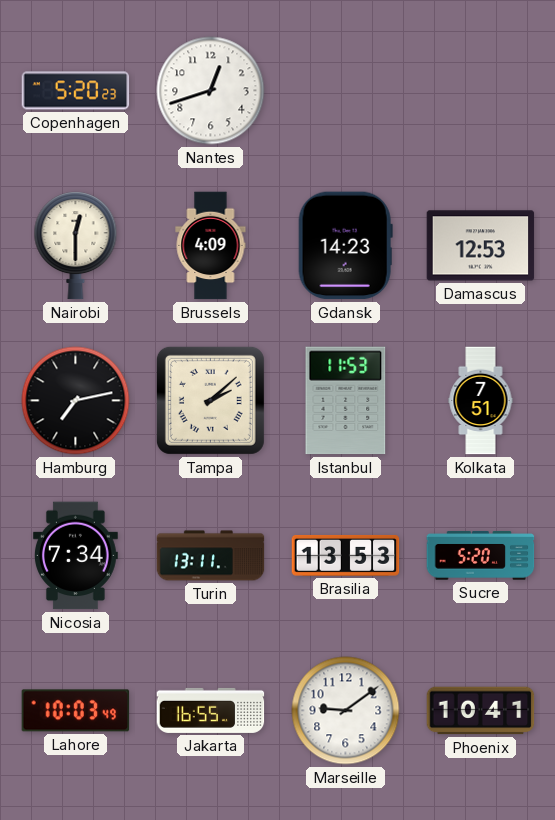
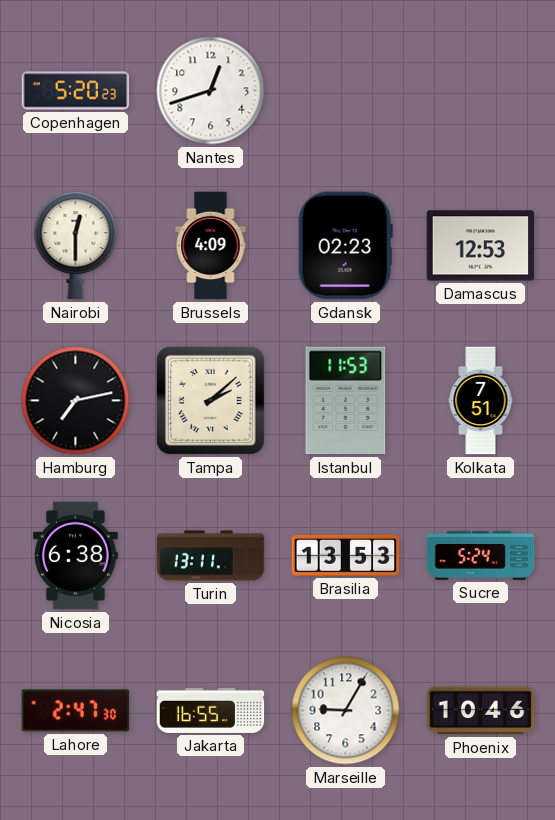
Gdansk: 14:23 -> 02:23
Nicosia: 7:34 -> 6:38
Sucre: 5:20 -> 5:24
Lahore: 10:03 -> 2:47
Marseille: 9:09 -> 9:05
Phoenix: 10:41 -> 10:46
